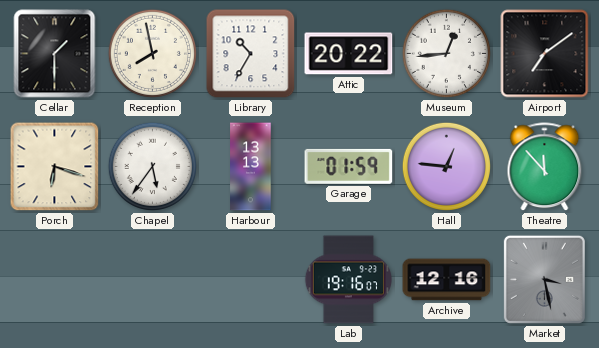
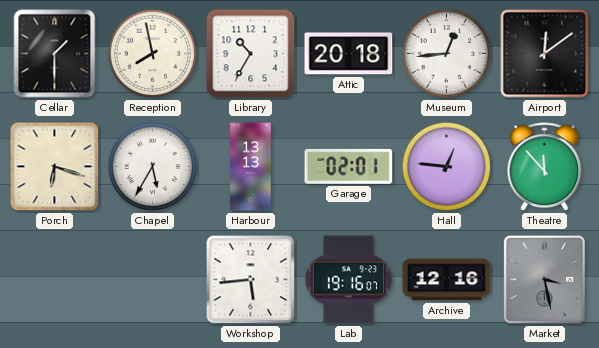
Attic: 20:22 -> 20:18
Airport: 7:09 -> 12:09
Chapel: 5:36 -> 5:35
Garage: 01:59 -> 02:01
Workshop: none -> 5:44
